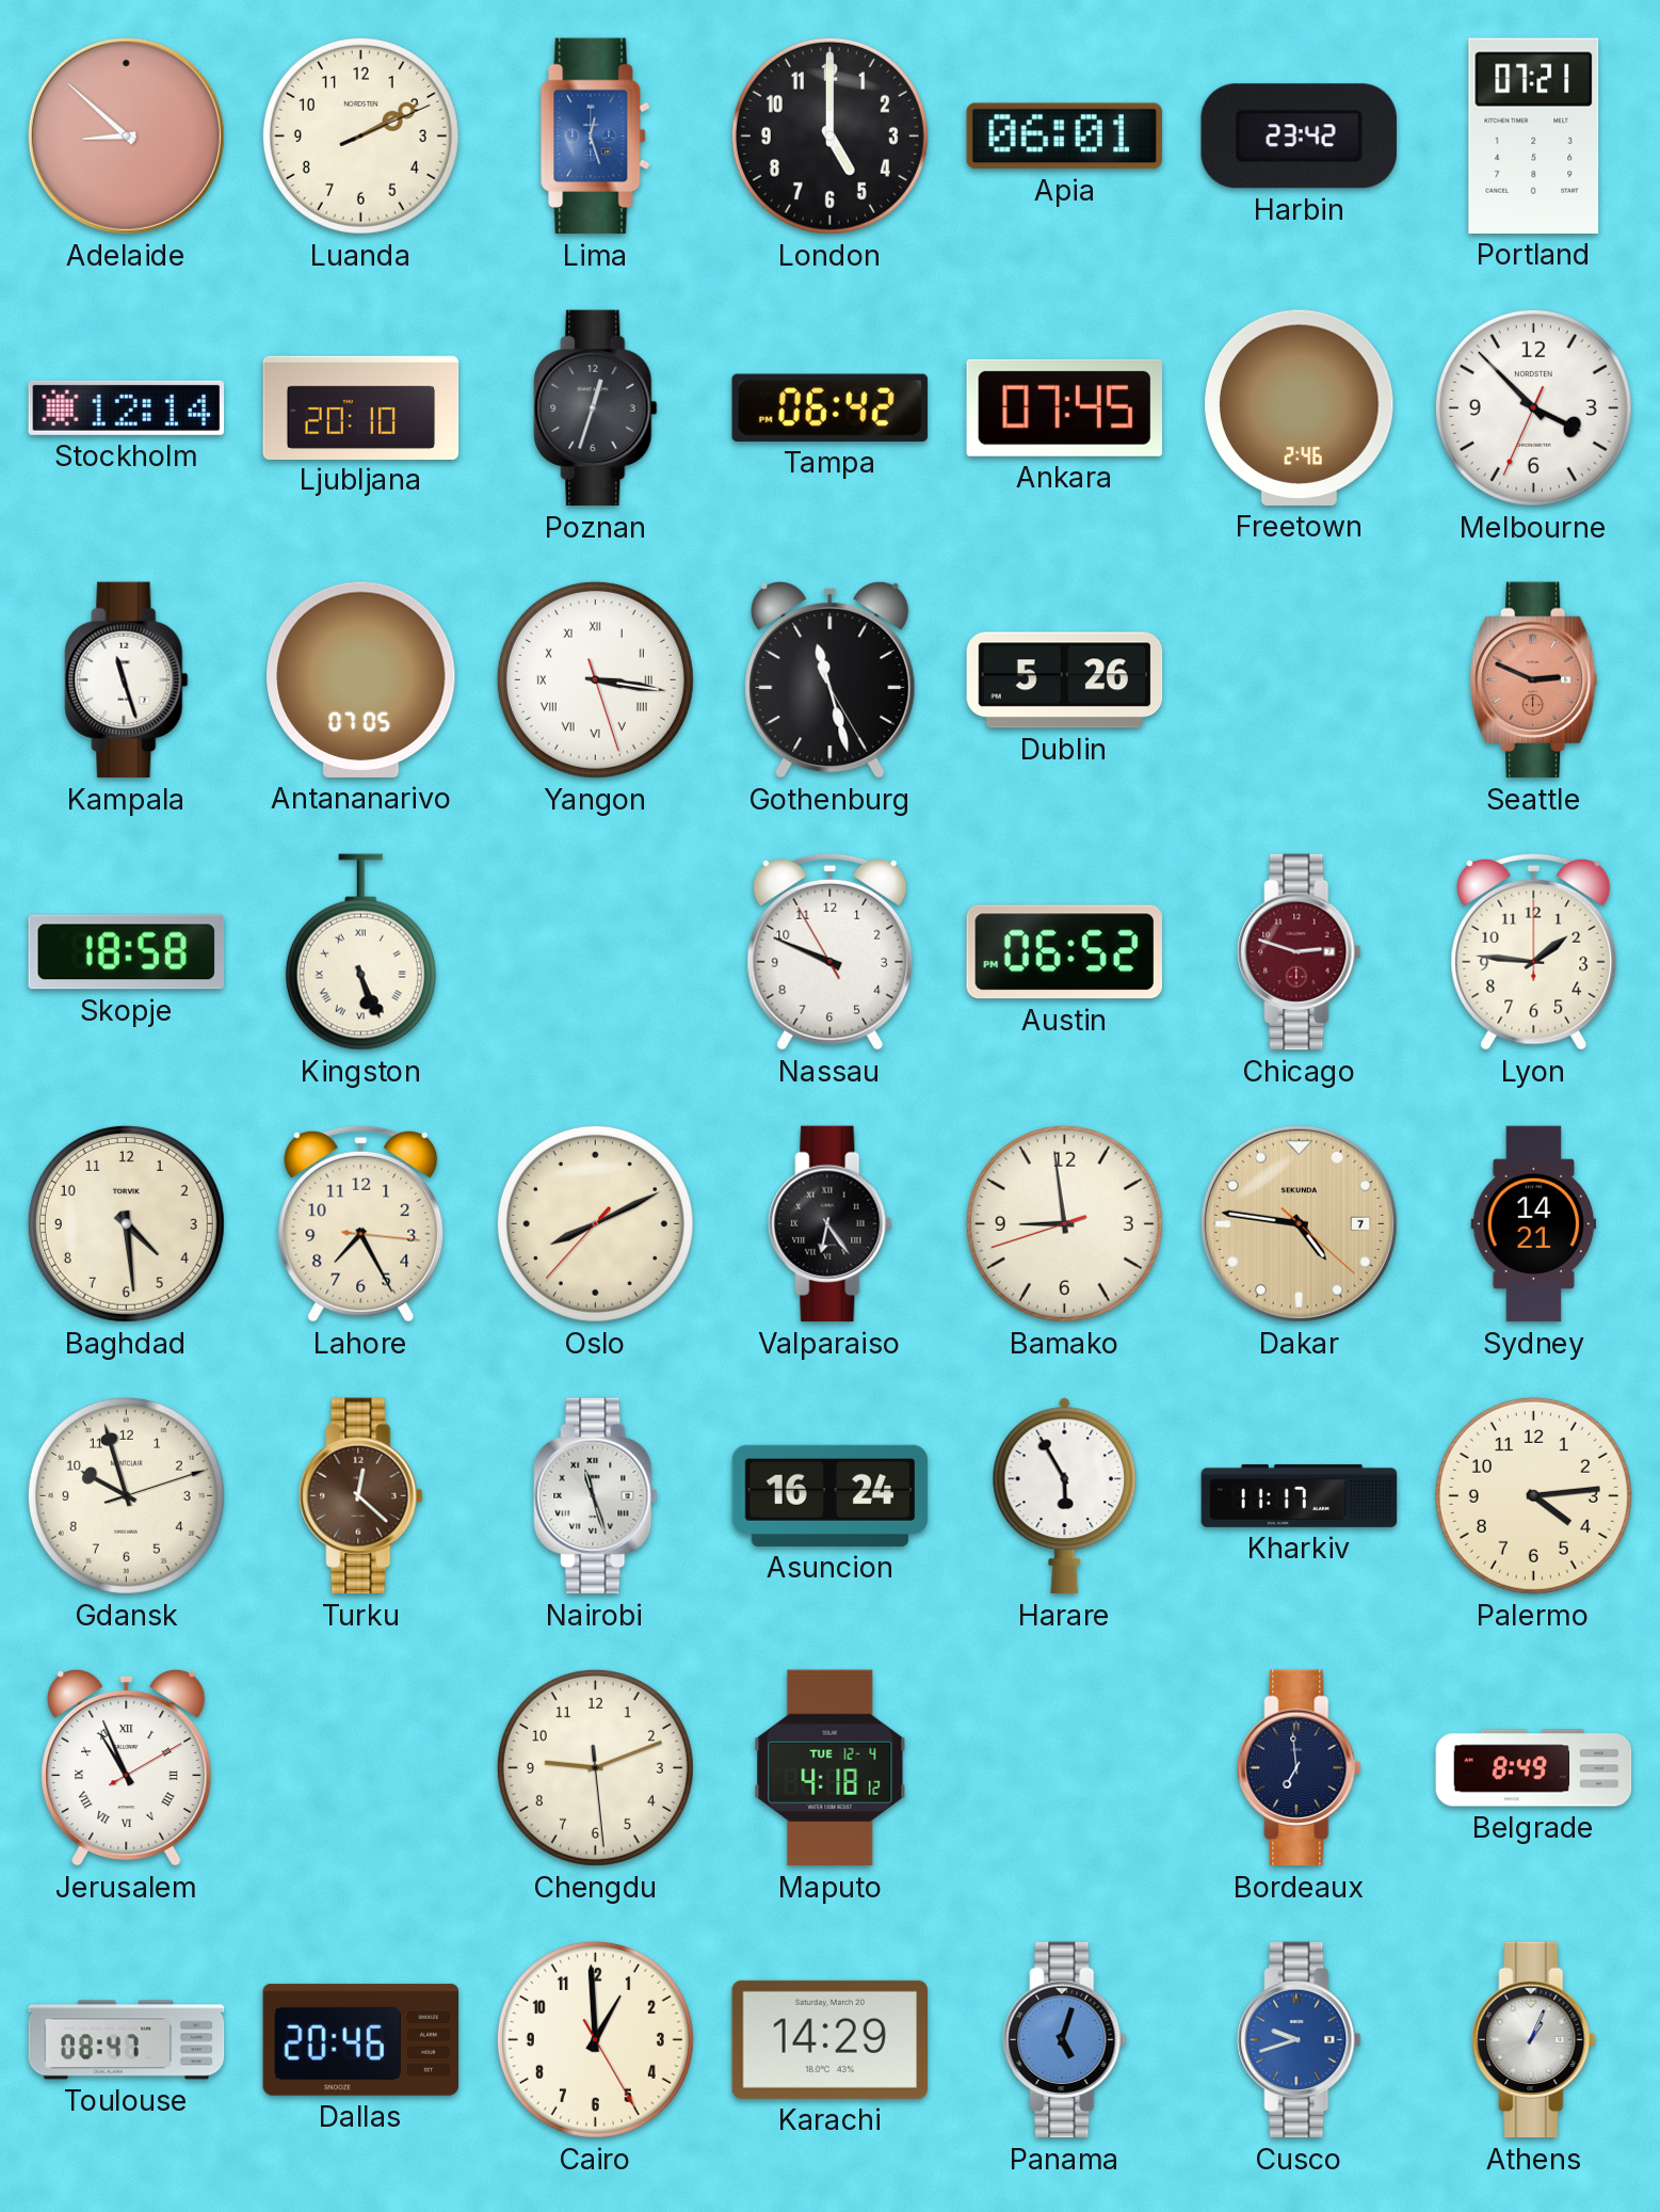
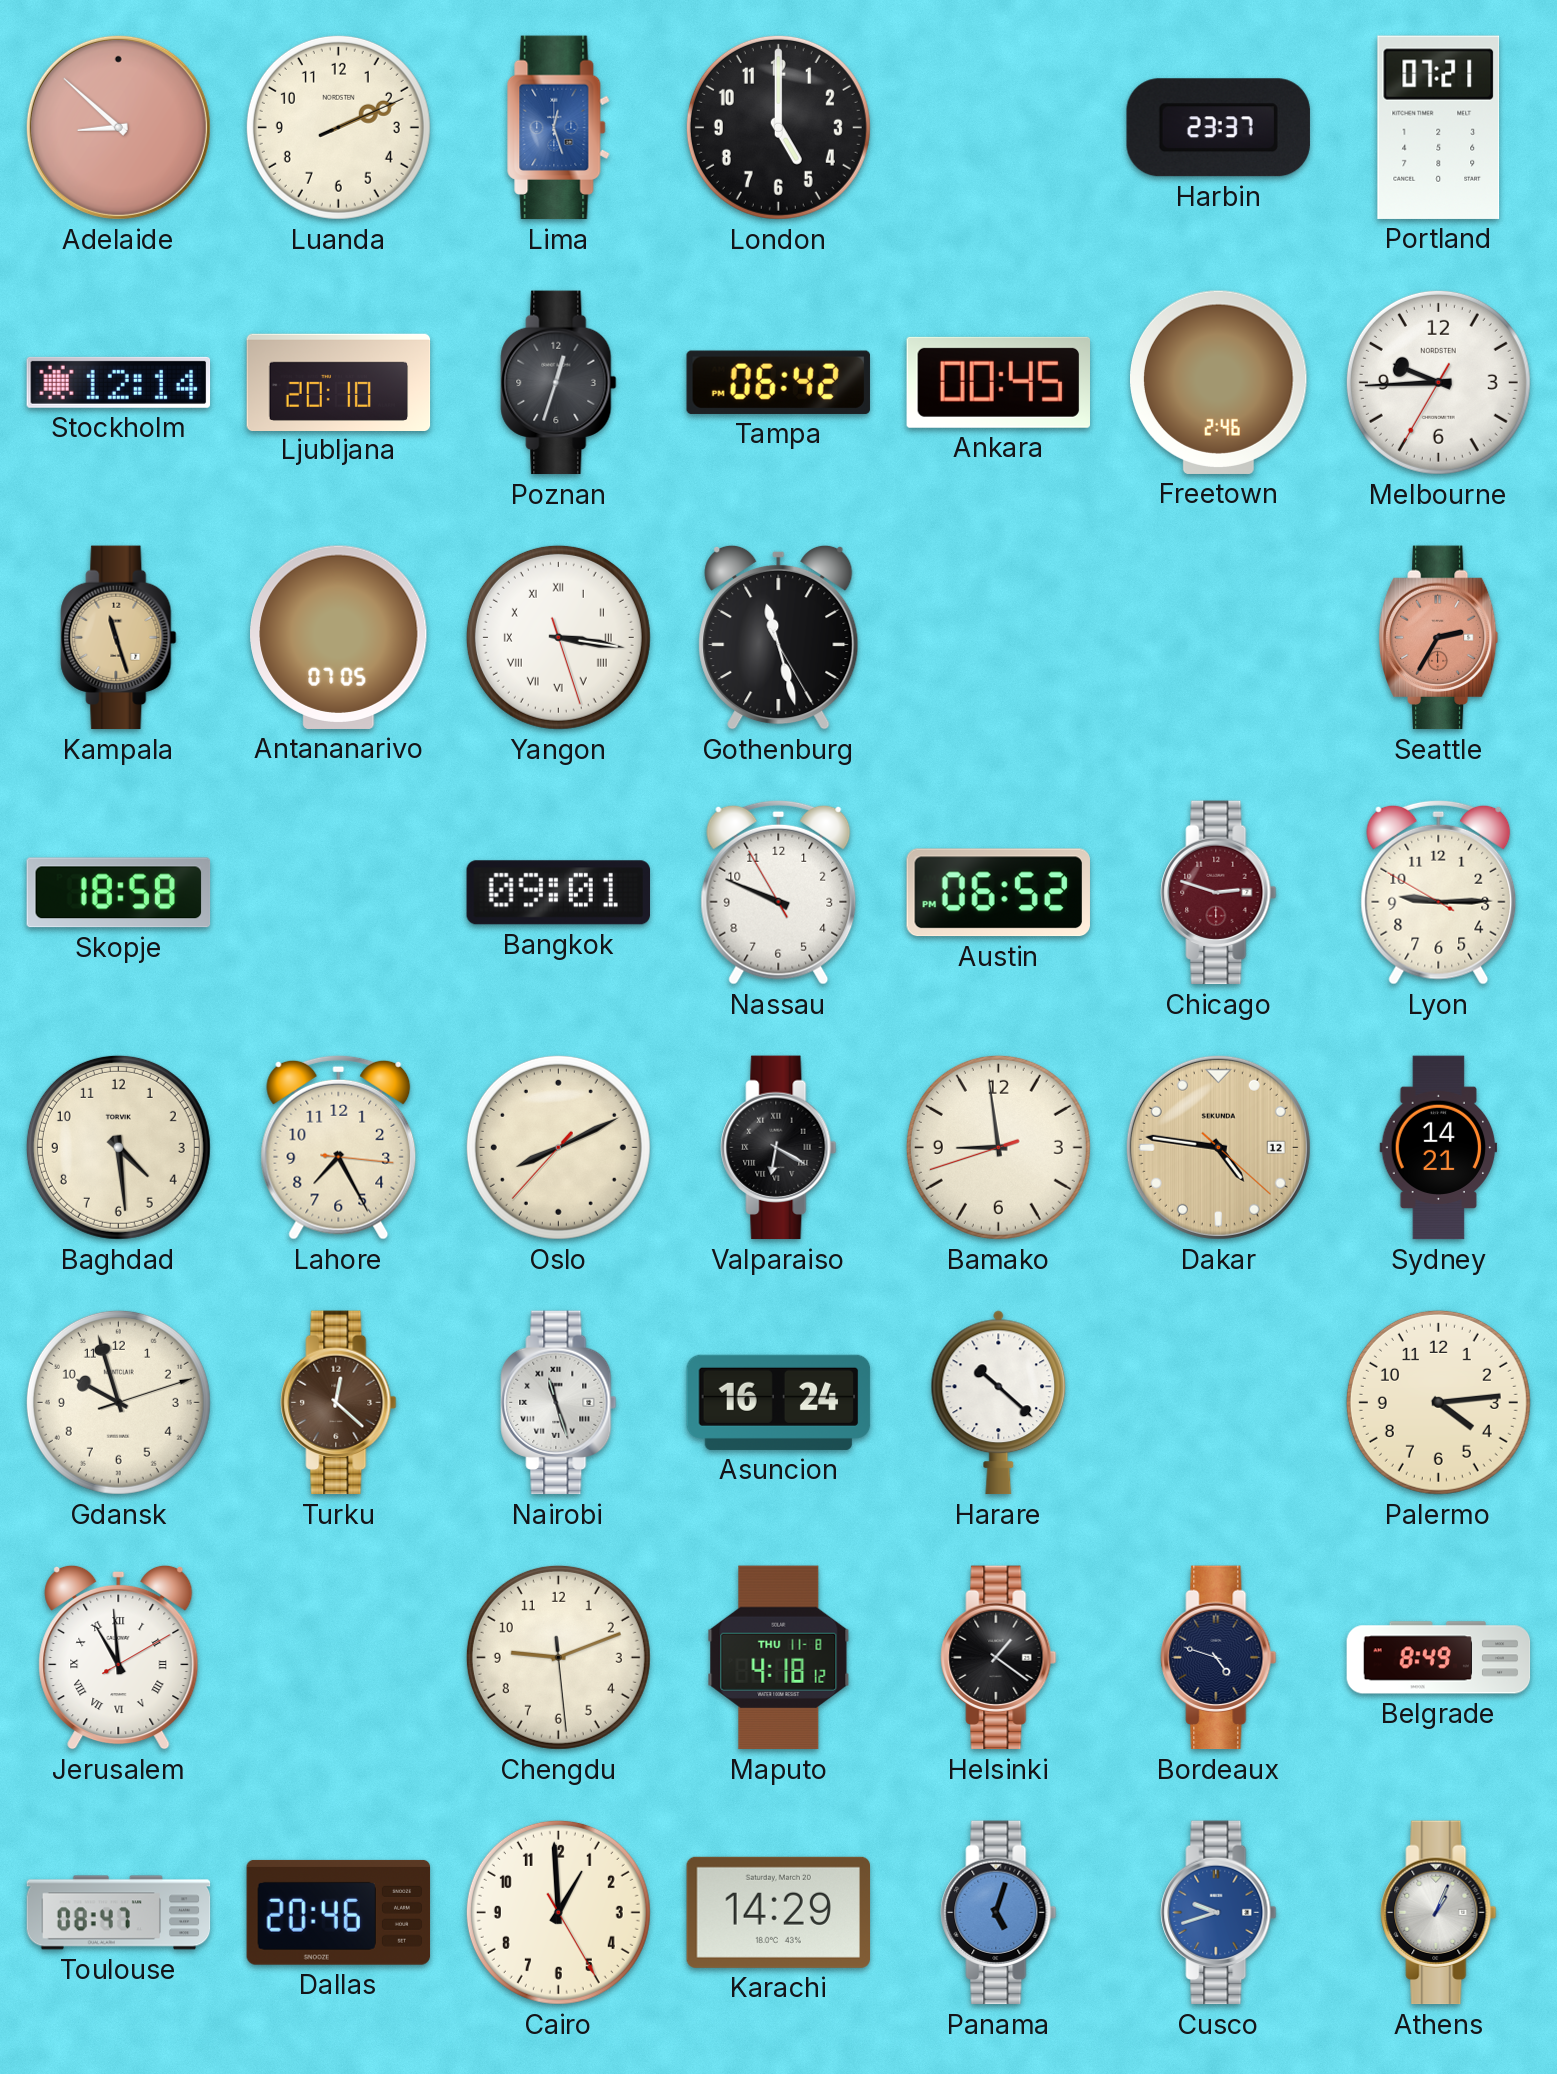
Luanda: 2:10 -> 2:11
Apia: 06:01 -> none
Harbin: 23:42 -> 23:37
Ankara: 07:45 -> 00:45
Melbourne: 3:52 -> 9:44
Kampala dial: white -> champagne
Dublin: 5:26 -> none
Seattle: 2:49 -> 2:35
Kingston: 5:26 -> none
Bangkok: none -> 09:01
Lyon: 1:46 -> 9:14
Valparaiso: 6:24 -> 6:20
Dakar date: 7 -> 12
Harare: 5:55 -> 10:22
Kharkiv: 11:17 -> none
Jerusalem: 10:56 -> 10:59
Maputo date: TUE 12-4 -> THU 11-8
Helsinki: none -> 1:21
Bordeaux: 6:59 -> 4:48
